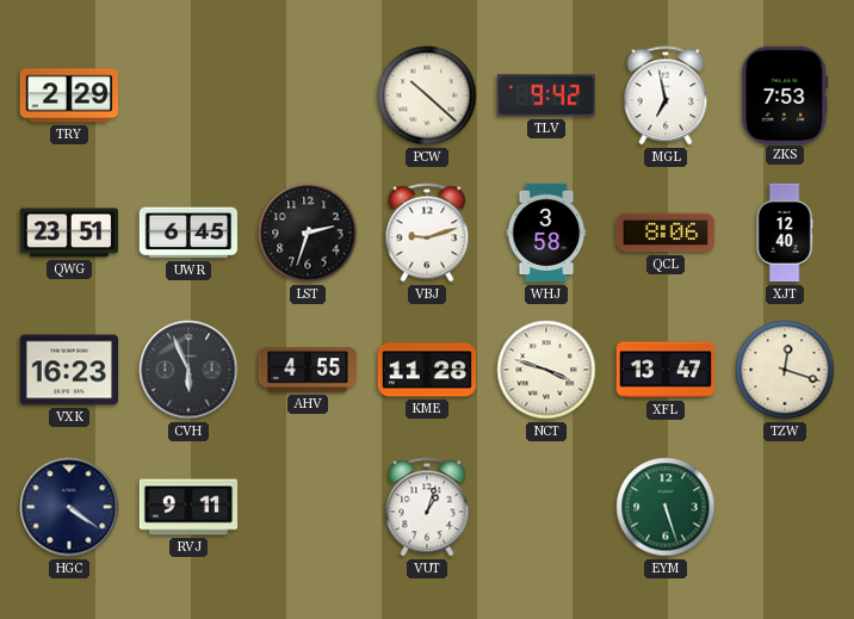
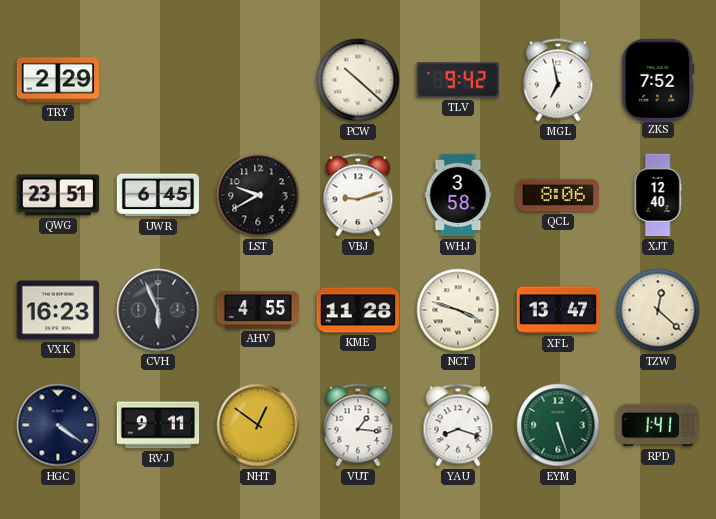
ZKS: 7:53 -> 7:52
LST: 2:33 -> 9:40
TZW: 12:18 -> 12:22
NHT: none -> 12:51
VUT: 1:03 -> 1:16
YAU: none -> 8:18
RPD: none -> 1:41
